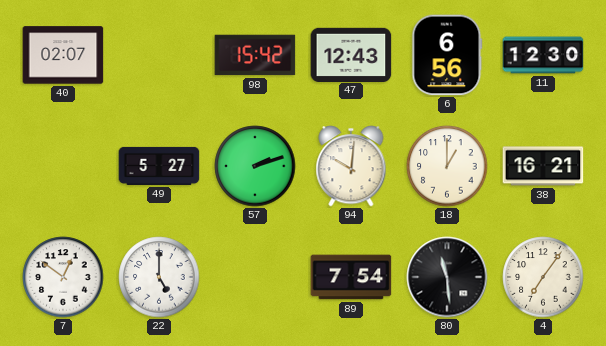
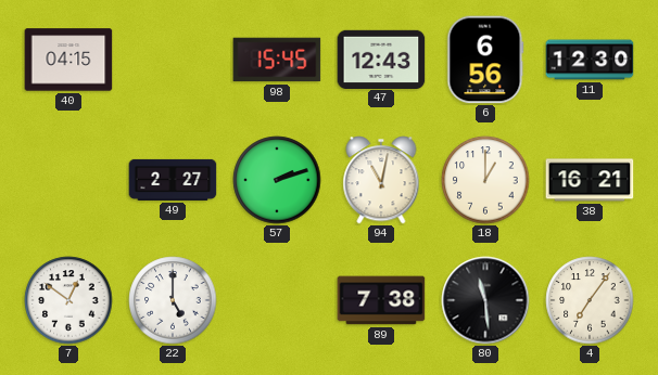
40: 02:07 -> 04:15
98: 15:42 -> 15:45
49: 5:27 -> 2:27
94: 10:01 -> 11:02
89: 7:54 -> 7:38
